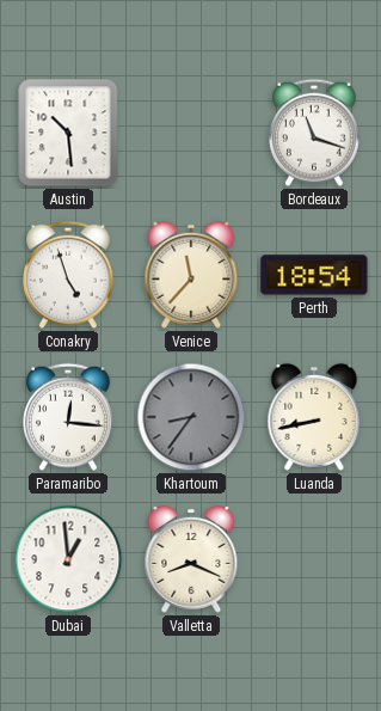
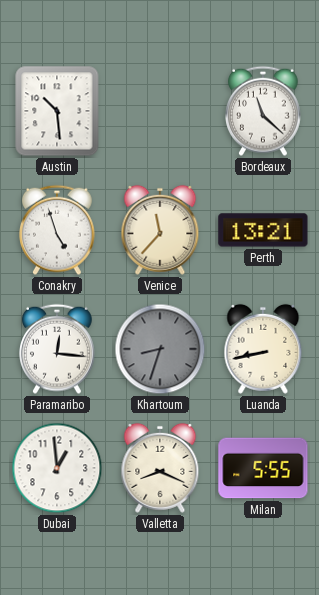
Bordeaux: 11:18 -> 11:22
Perth: 18:54 -> 13:21
Khartoum: 8:36 -> 8:33
Milan: none -> 5:55
